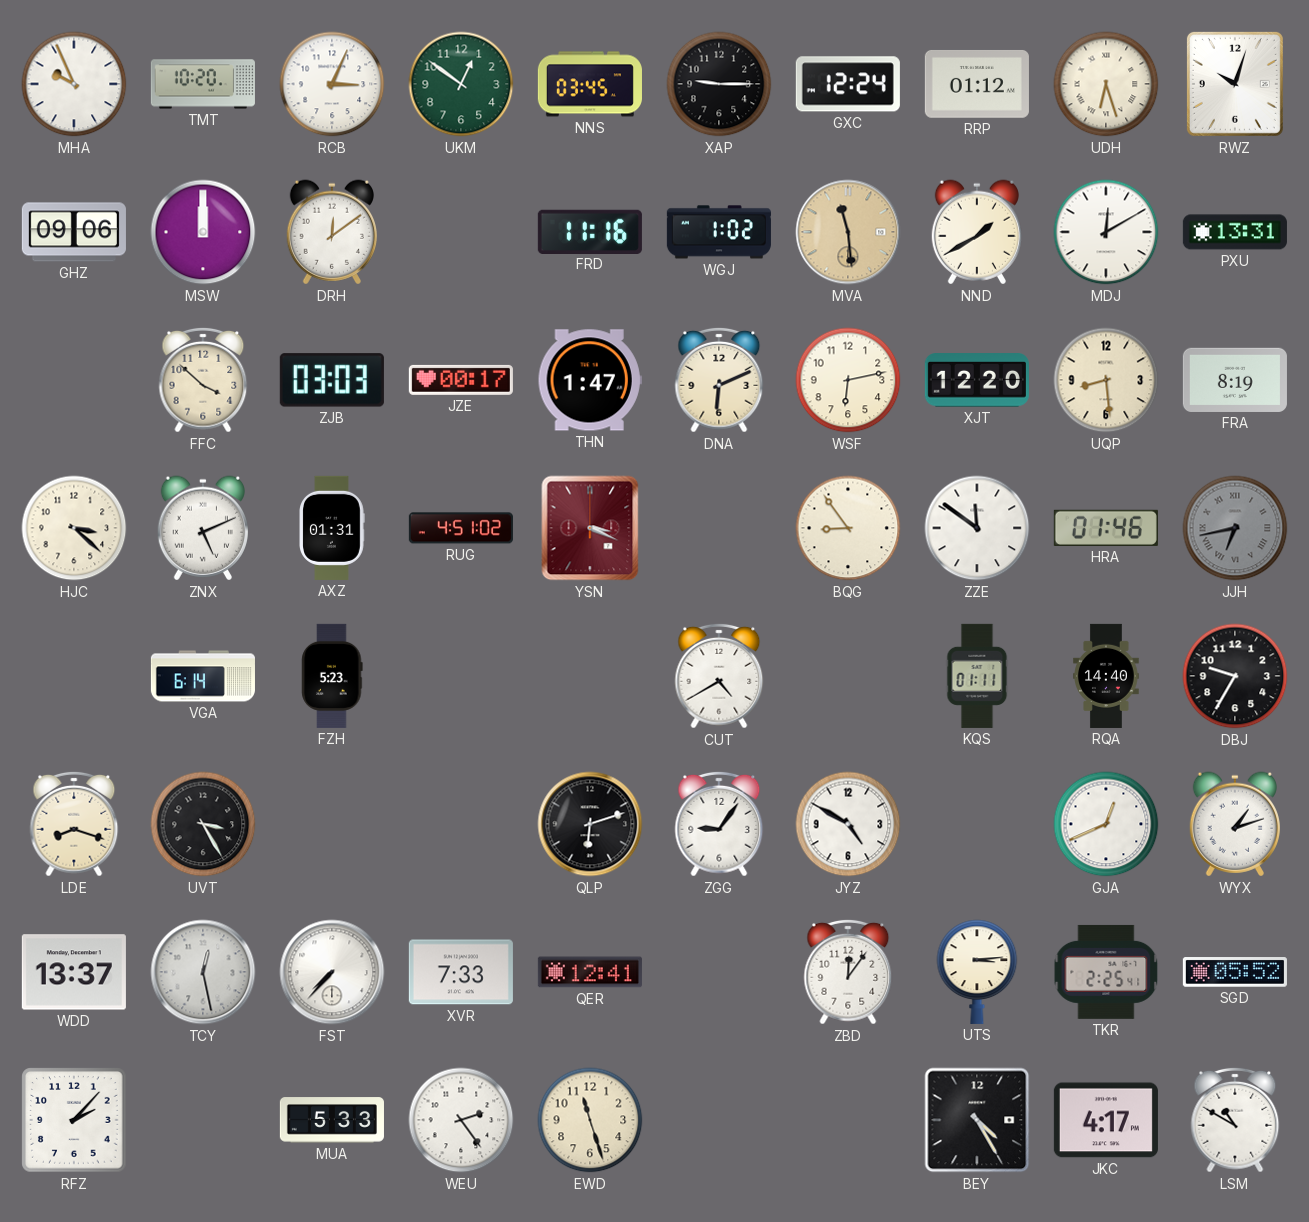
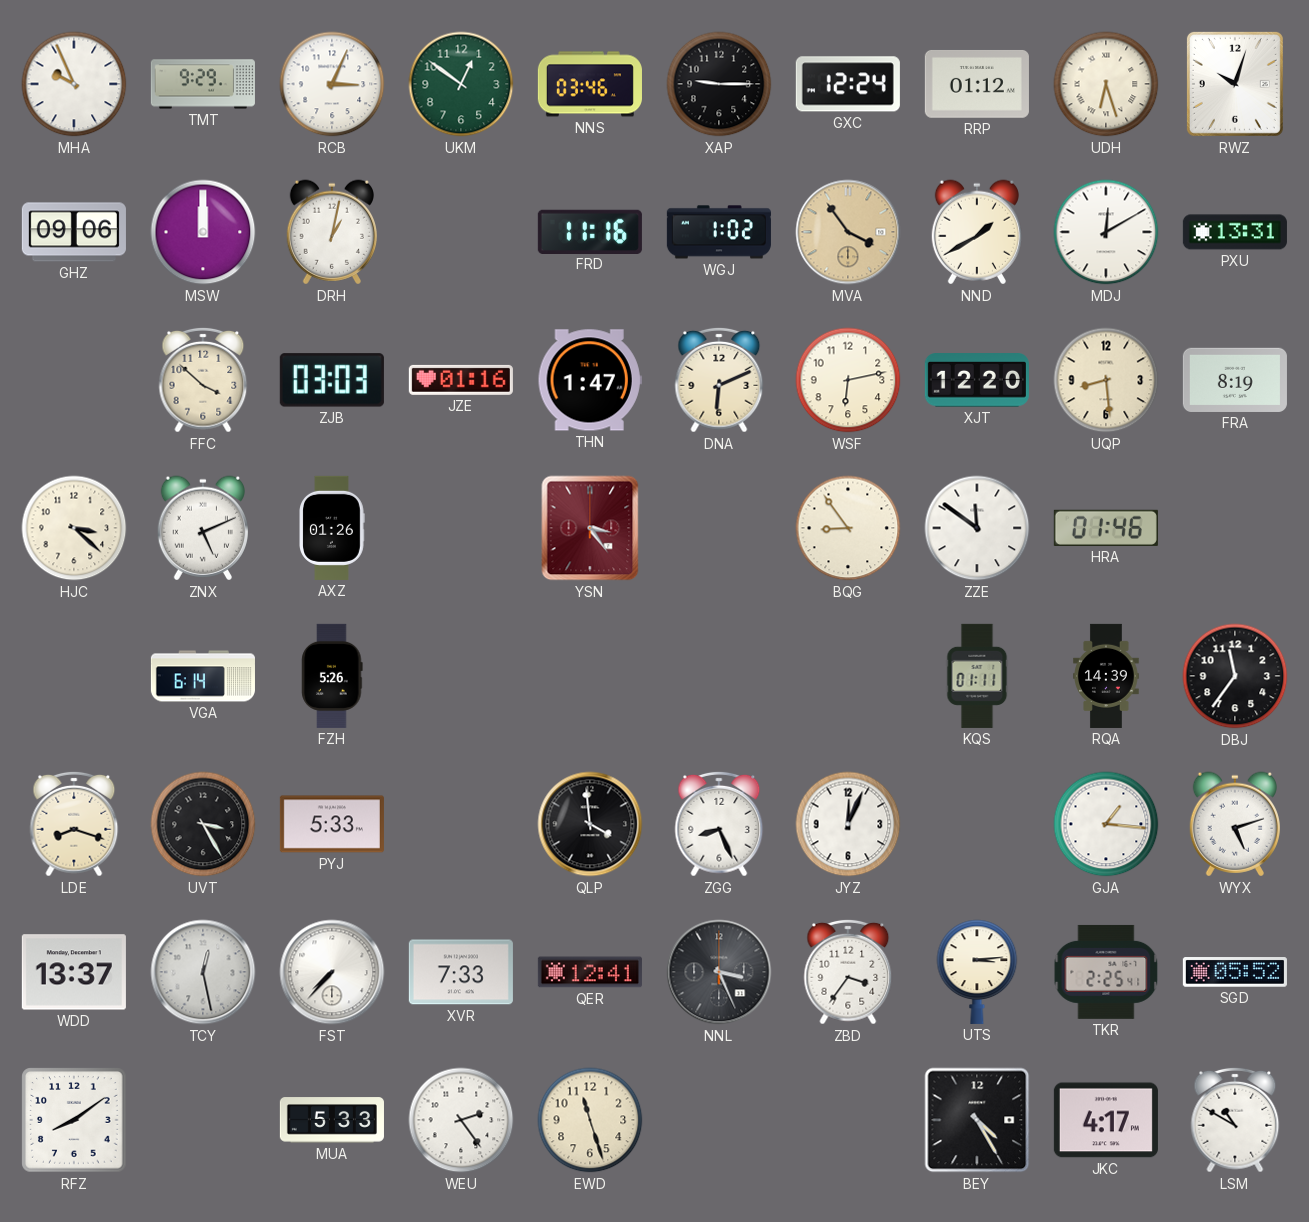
TMT: 10:20 -> 9:29
NNS: 03:45 -> 03:46
DRH: 12:09 -> 1:02
MVA: 11:29 -> 3:54
JZE: 00:17 -> 01:16
AXZ: 01:31 -> 01:26
RUG: 4:51 -> none
YSN: 3:19 -> 3:24
JJH: 6:43 -> none
FZH: 5:23 -> 5:26
CUT: 4:40 -> none
RQA: 14:40 -> 14:39
DBJ: 9:35 -> 11:36
PYJ: none -> 5:33
QLP: 6:12 -> 3:59
ZGG: 9:06 -> 8:26
JYZ: 4:50 -> 12:04
GJA: 12:41 -> 1:16
WYX: 1:12 -> 5:12
NNL: none -> 3:26
ZBD: 12:06 -> 3:36
RFZ: 2:07 -> 8:09
